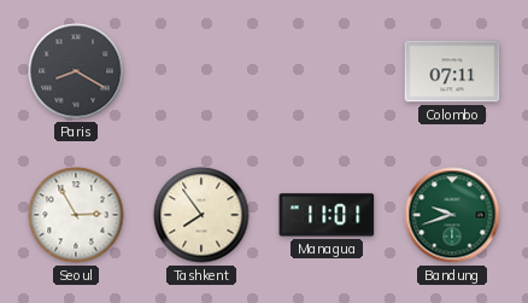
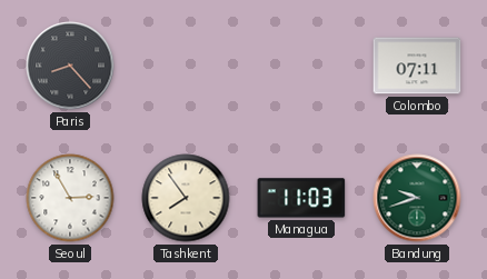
Paris: 8:20 -> 8:23
Managua: 11:01 -> 11:03
